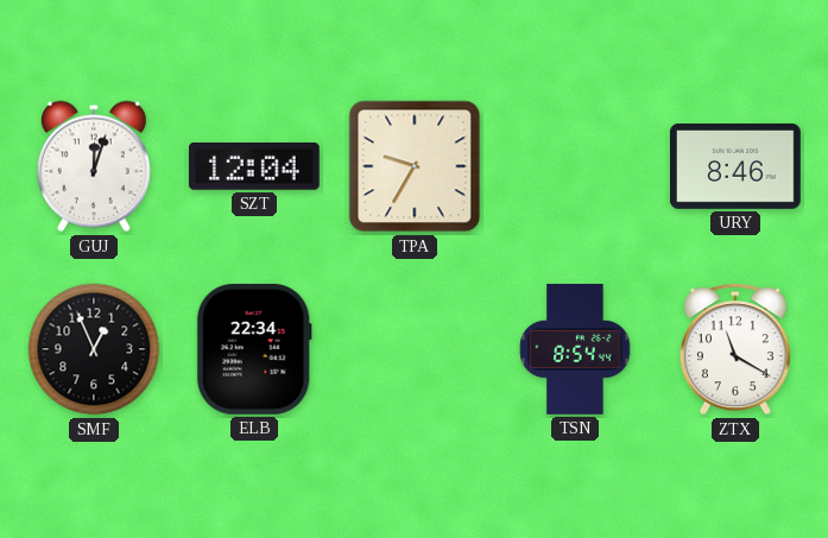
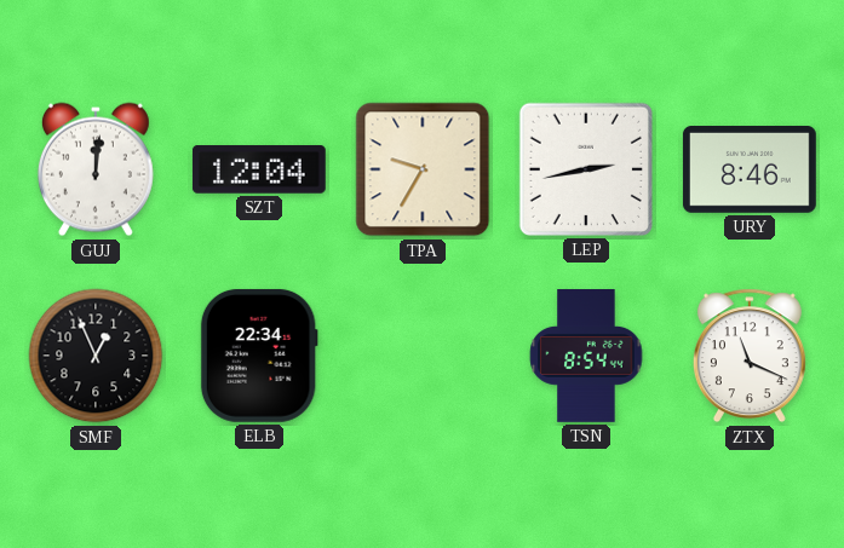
GUJ: 12:03 -> 12:01
LEP: none -> 2:43
ZTX: 11:20 -> 11:19
